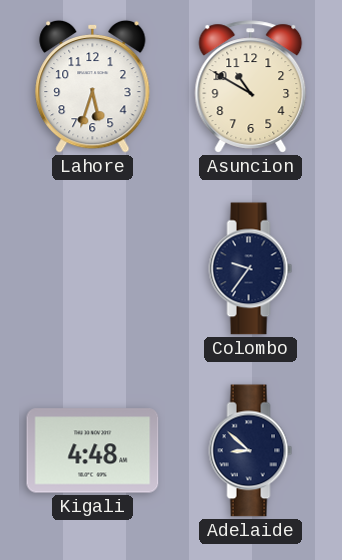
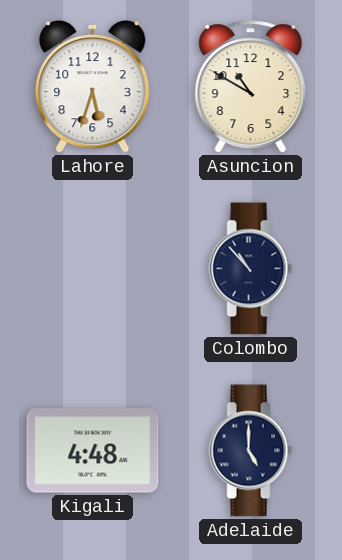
Colombo: 9:36 -> 10:53
Adelaide: 8:52 -> 5:00
